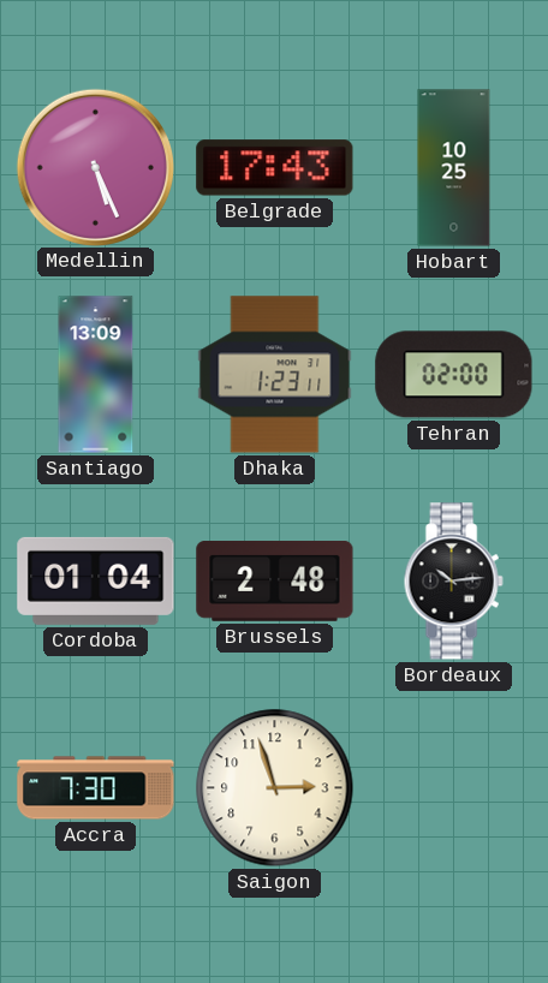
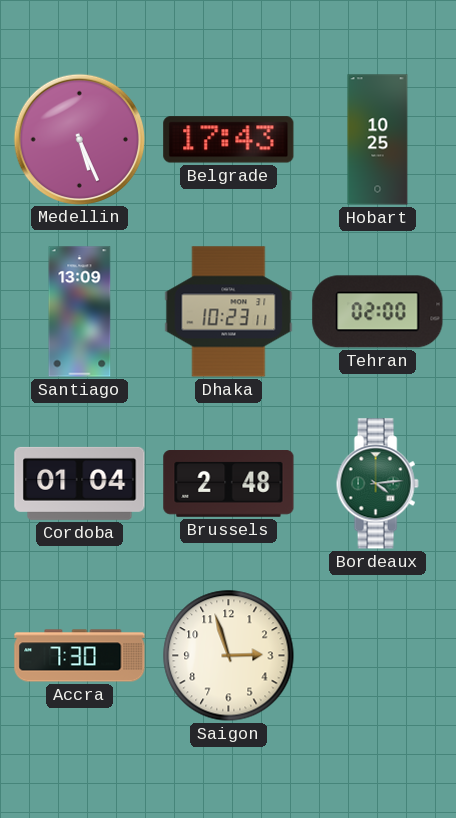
Dhaka: 1:23 -> 10:23
Bordeaux: 10:14 -> 4:14
Bordeaux dial: black -> green
